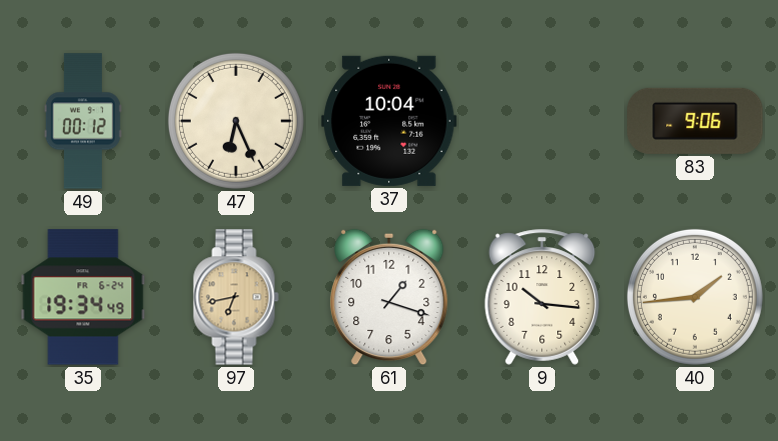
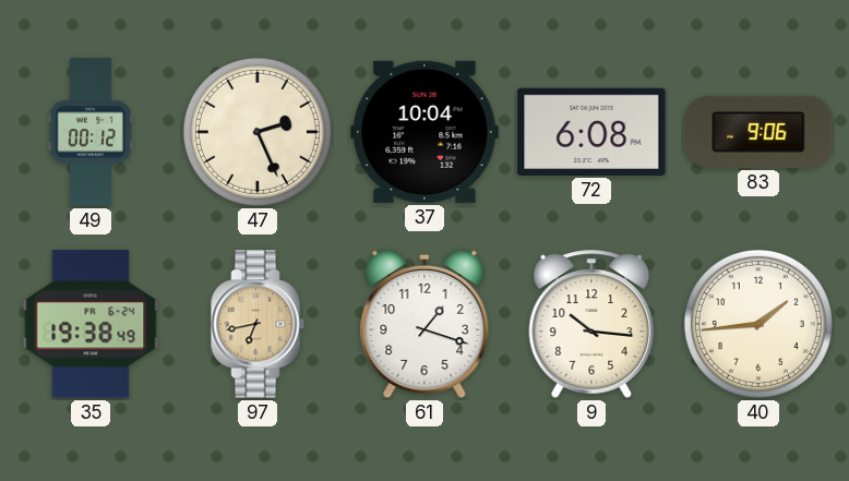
47: 6:26 -> 2:26
72: none -> 6:08
35: 19:34 -> 19:38
